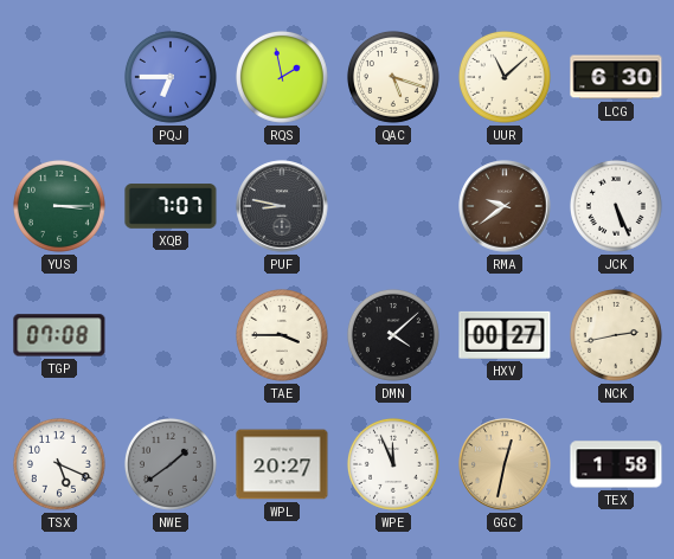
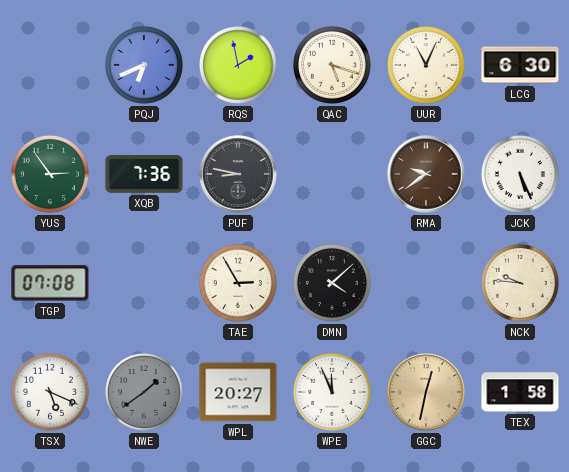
PQJ: 6:45 -> 6:41
UUR: 11:08 -> 11:04
YUS: 3:15 -> 2:54
XQB: 7:07 -> 7:36
TAE: 3:45 -> 2:55
HXV: 00:27 -> none
NCK: 2:43 -> 9:46
